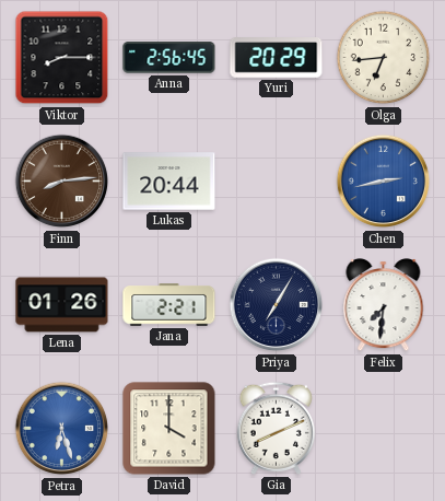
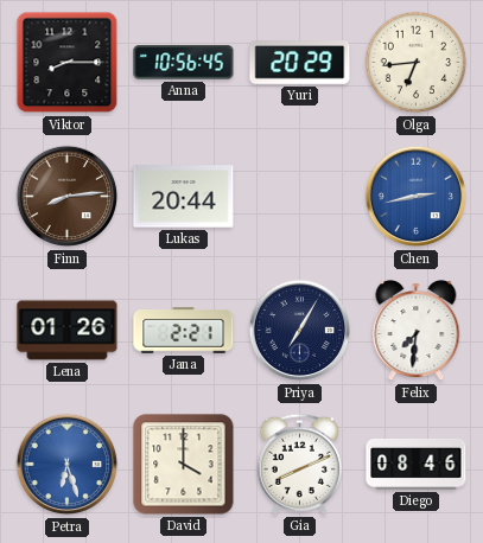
Anna: 2:56 -> 10:56
Diego: none -> 08:46
